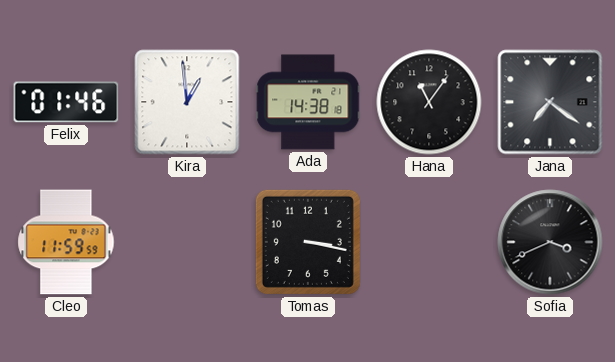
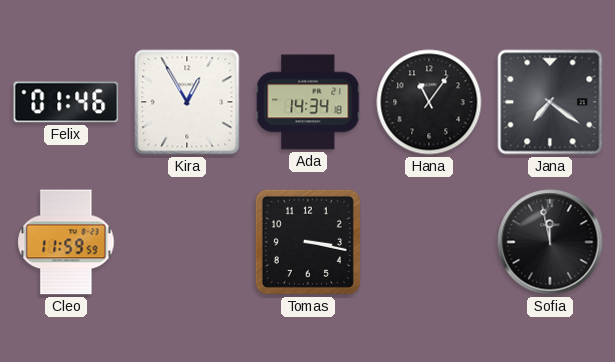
Kira: 12:59 -> 12:55
Ada: 14:38 -> 14:34
Sofia: 3:41 -> 11:58
